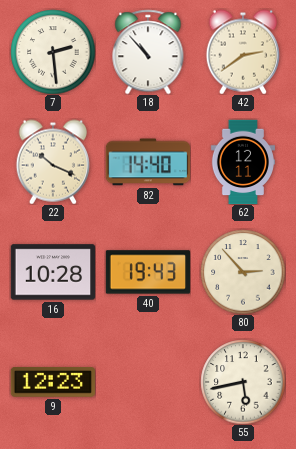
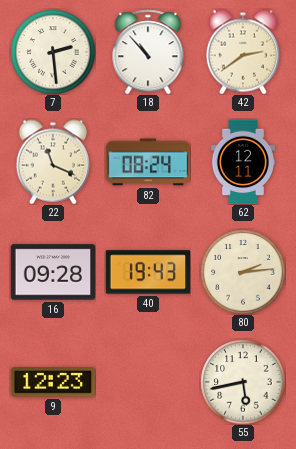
22: 10:19 -> 11:19
82: 14:40 -> 08:24
16: 10:28 -> 09:28
80: 2:53 -> 2:14
